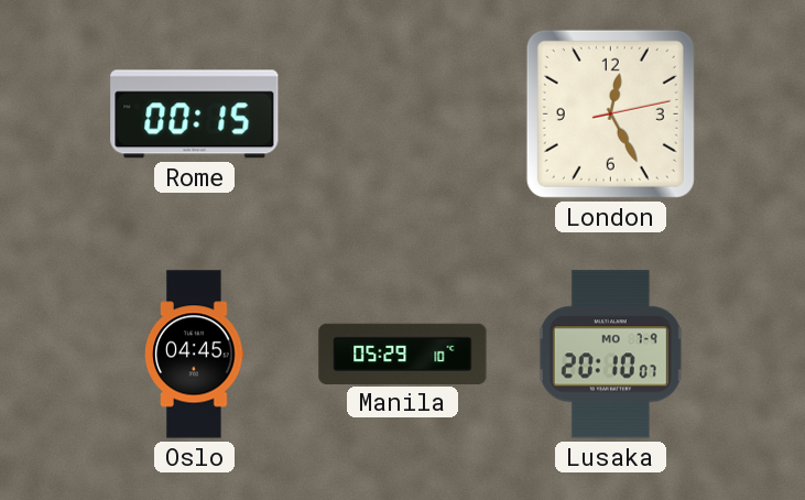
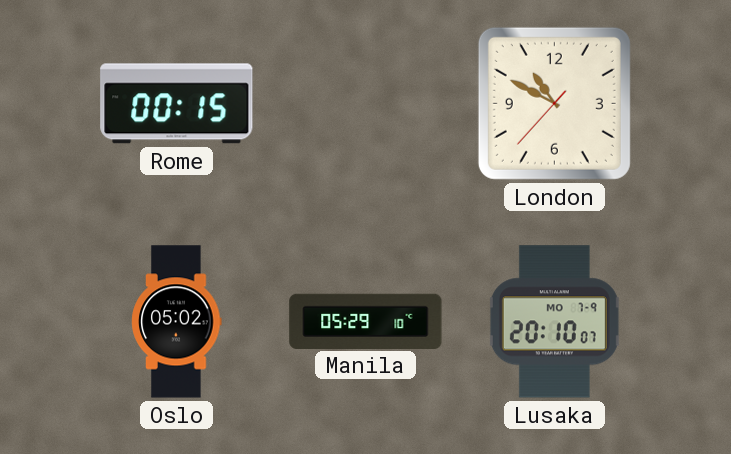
London: 12:25 -> 10:49
Oslo: 04:45 -> 05:02
